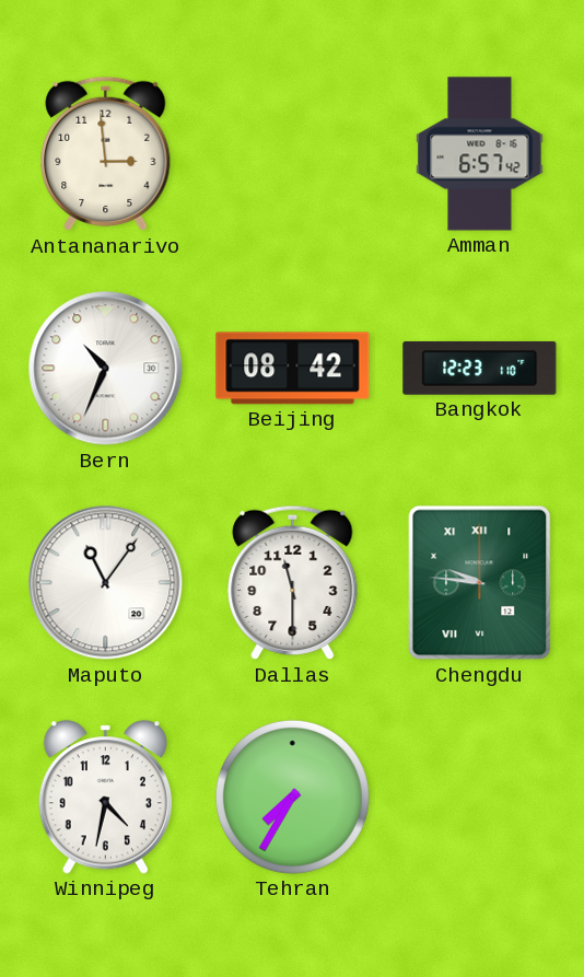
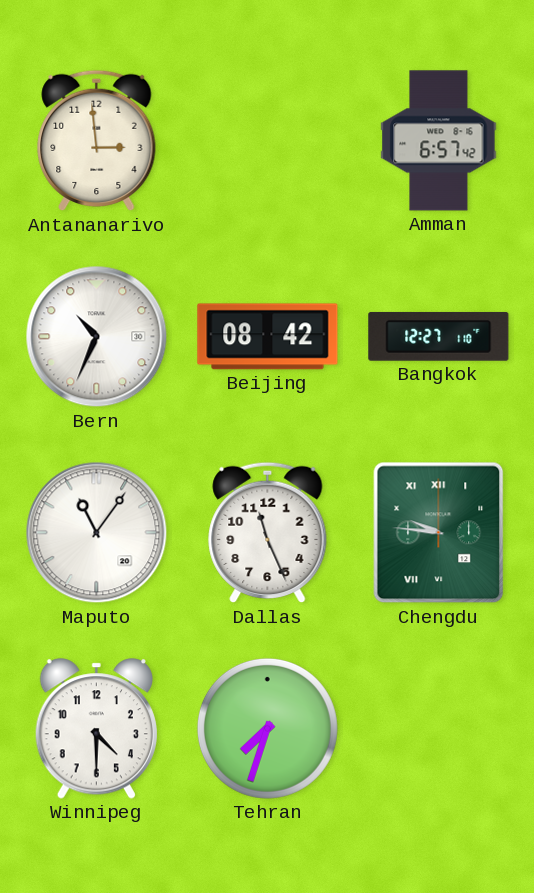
Bangkok: 12:23 -> 12:27
Dallas: 11:30 -> 11:26
Winnipeg: 4:32 -> 4:30
Tehran: 7:35 -> 7:33
